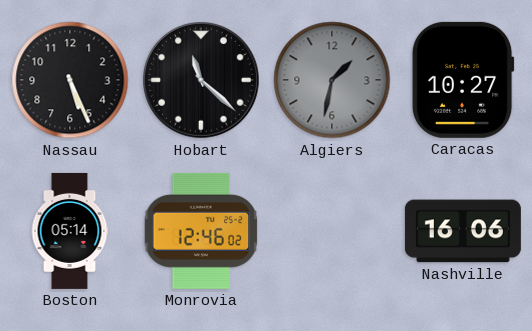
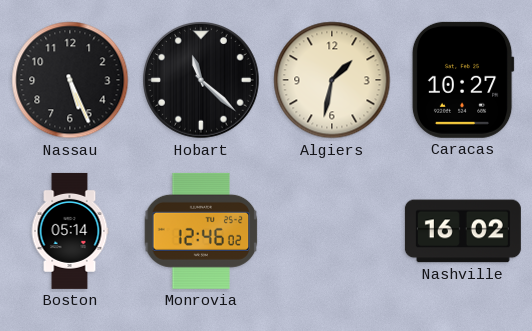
Algiers dial: grey -> cream
Nashville: 16:06 -> 16:02
